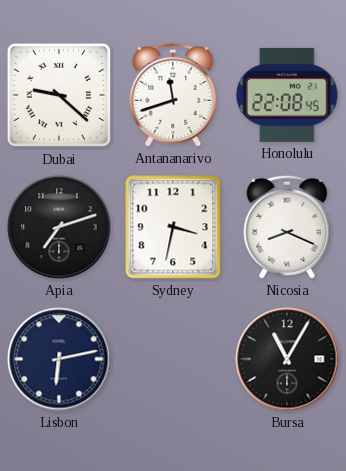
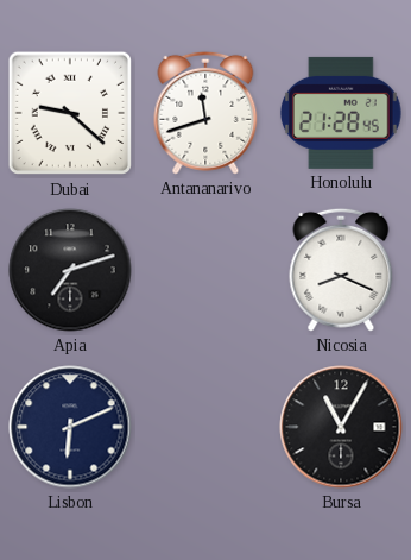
Honolulu: 22:08 -> 21:28
Sydney: 3:32 -> none
Lisbon: 6:13 -> 6:11
